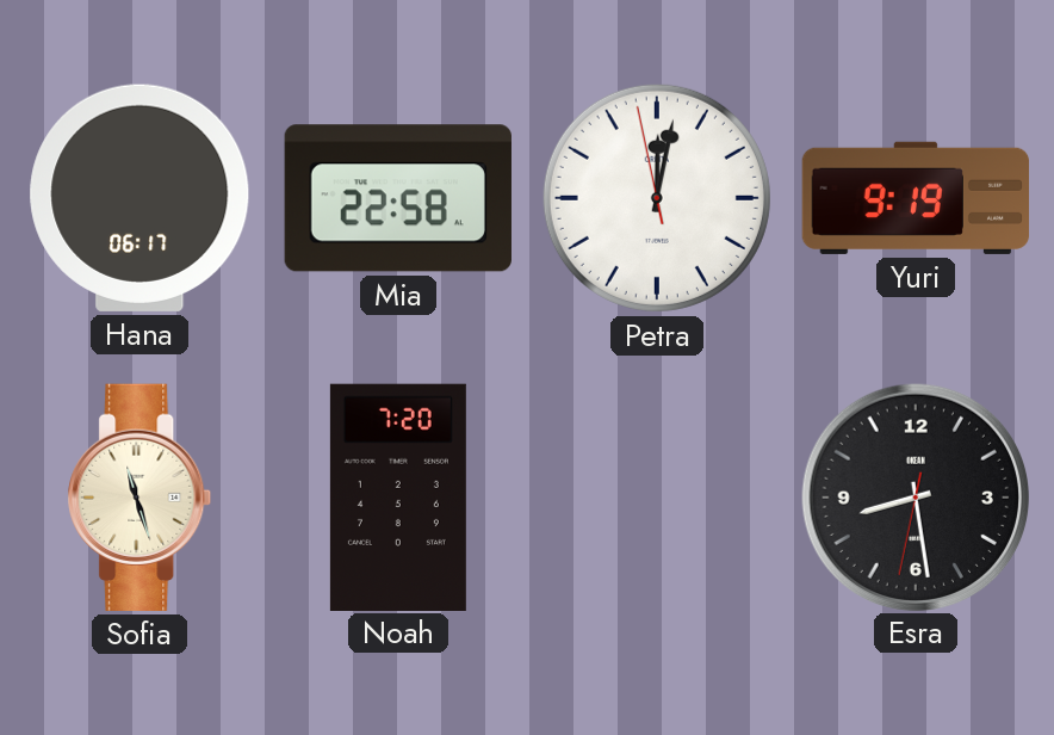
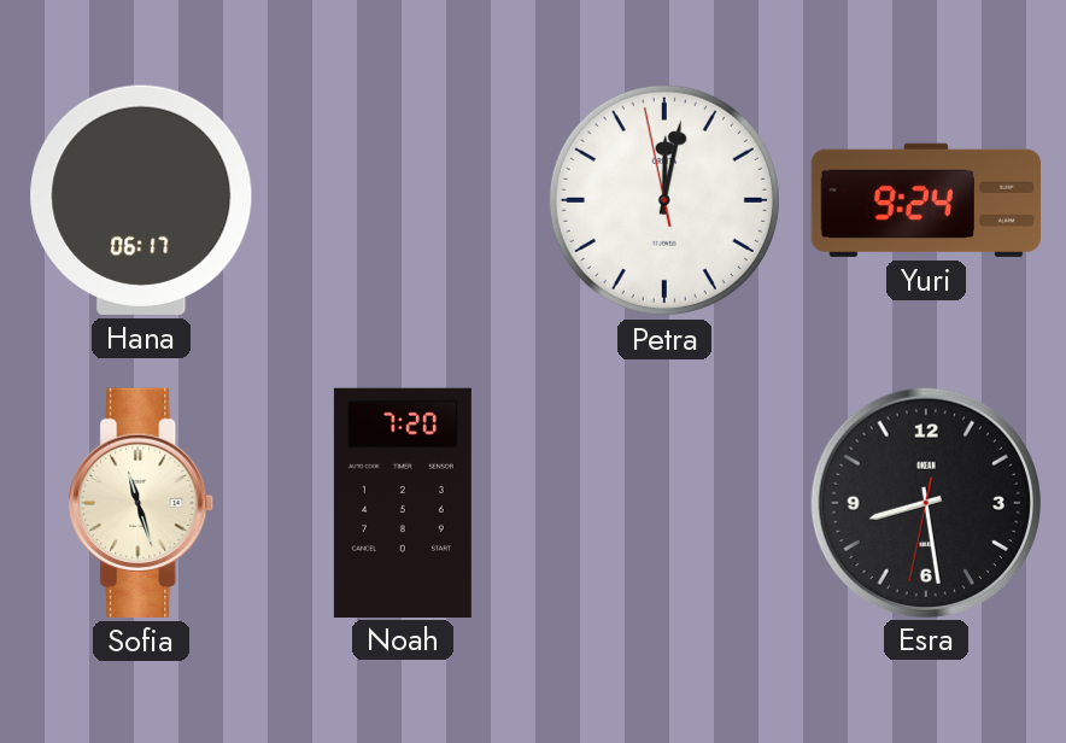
Mia: 22:58 -> none
Yuri: 9:19 -> 9:24
